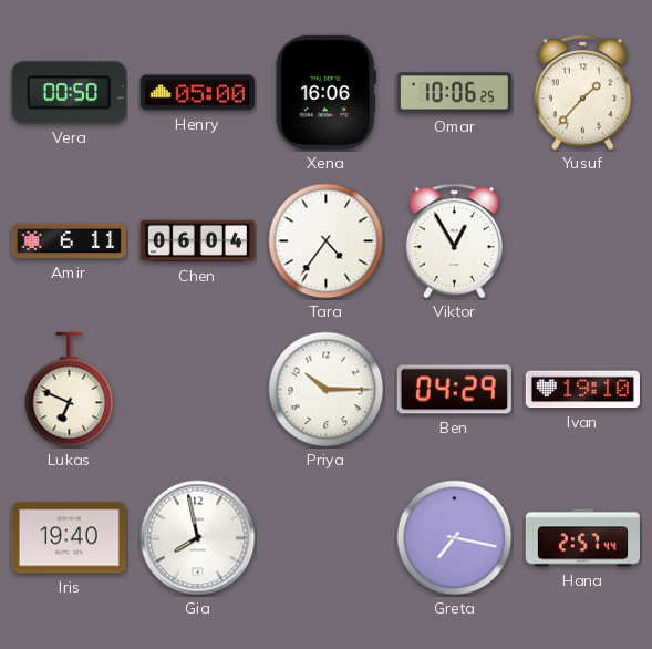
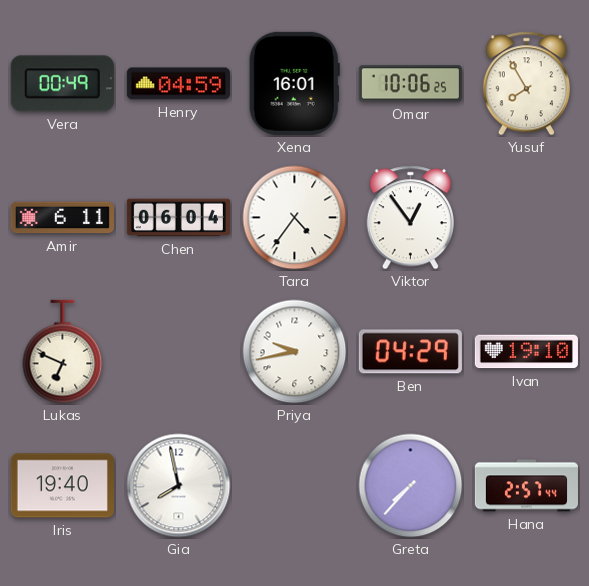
Vera: 00:50 -> 00:49
Henry: 05:00 -> 04:59
Xena: 16:06 -> 16:01
Yusuf: 1:37 -> 7:55
Viktor: 12:55 -> 12:54
Priya: 10:15 -> 9:43
Greta: 7:17 -> 7:37
